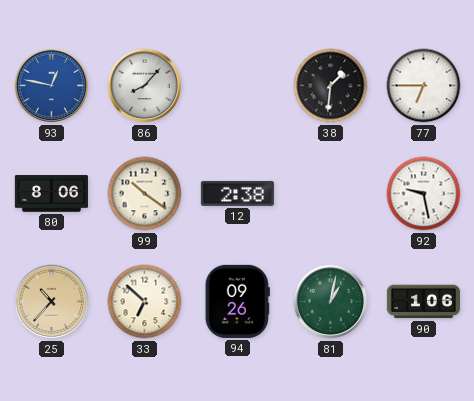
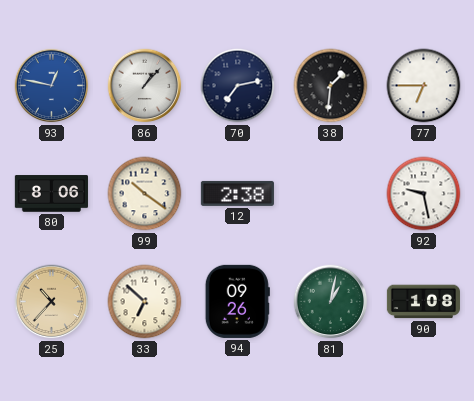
86: 8:07 -> 1:07
70: none -> 7:13
90: 1:06 -> 1:08
